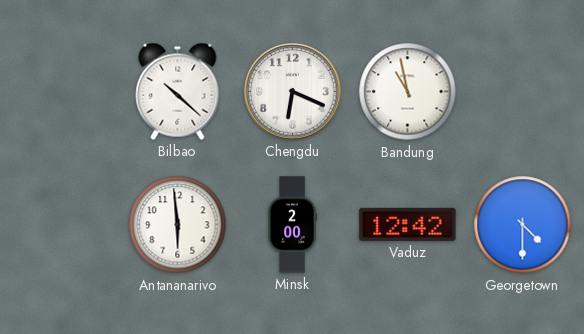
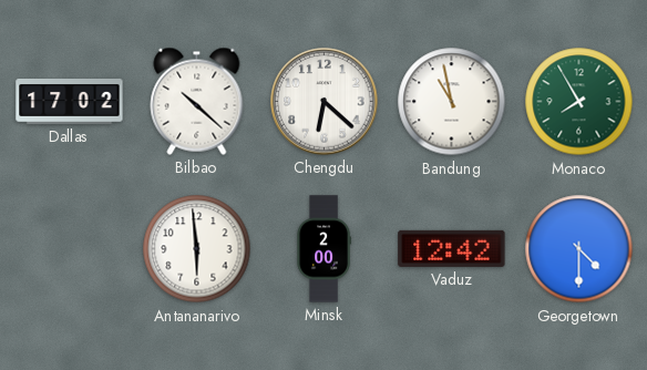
Dallas: none -> 17:02
Chengdu: 6:19 -> 6:22
Monaco: none -> 7:55
